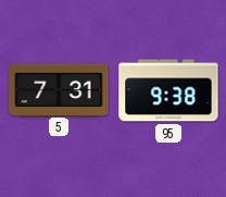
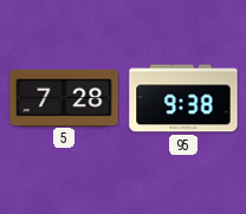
5: 7:31 -> 7:28
